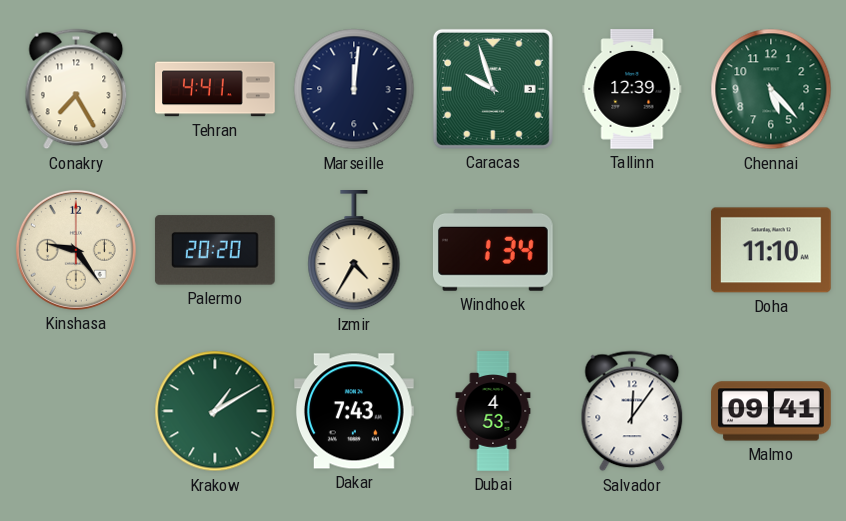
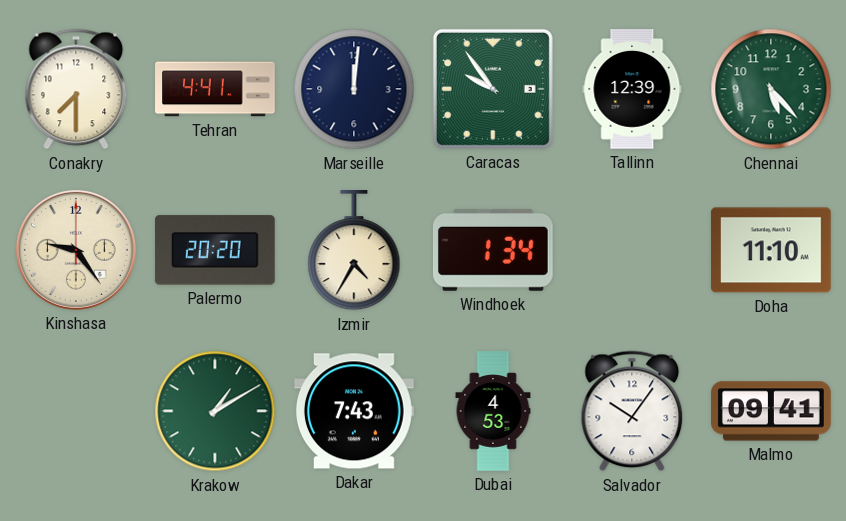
Conakry: 7:25 -> 7:30
Caracas: 9:57 -> 9:54
Salvador: 12:06 -> 10:06
